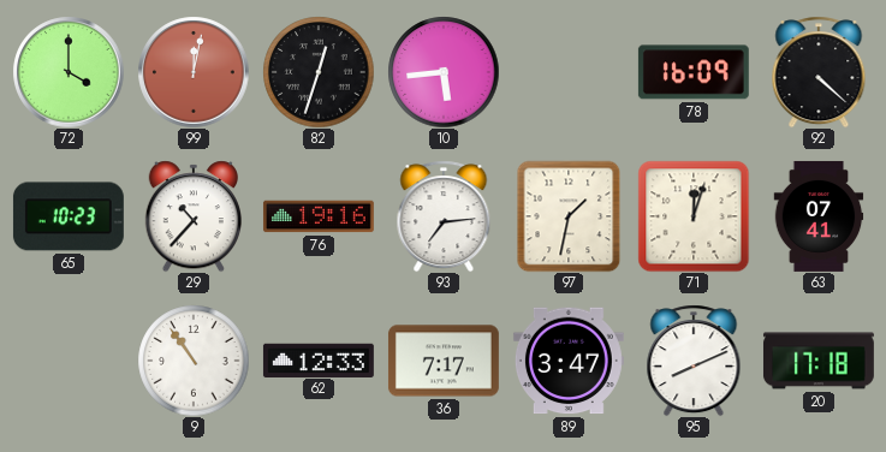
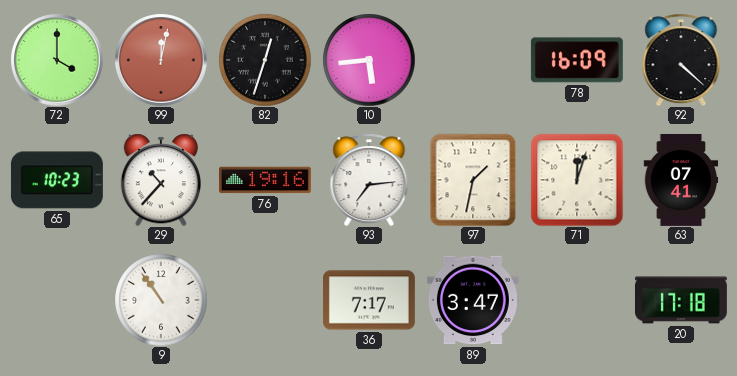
62: 12:33 -> none
95: 8:11 -> none
